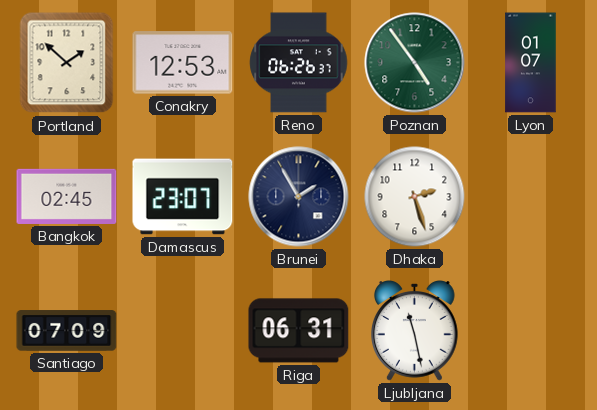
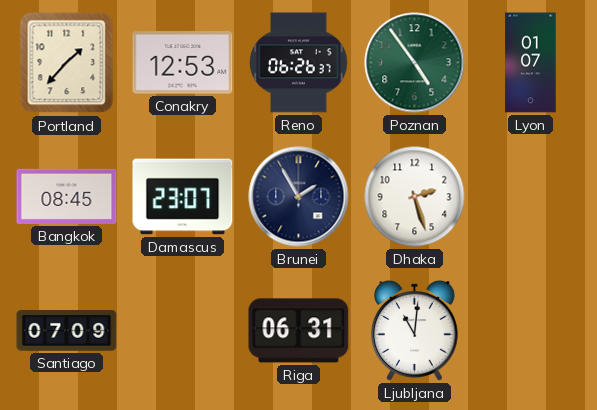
Portland: 1:52 -> 1:37
Bangkok: 02:45 -> 08:45
Ljubljana: 11:28 -> 11:01
